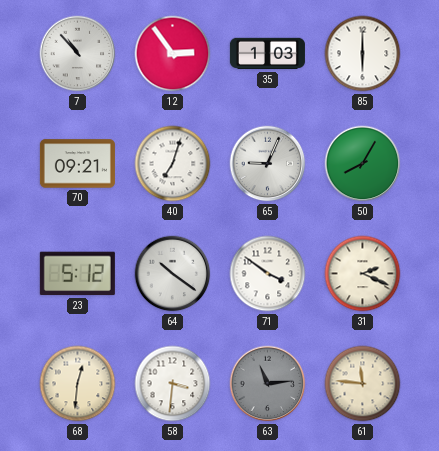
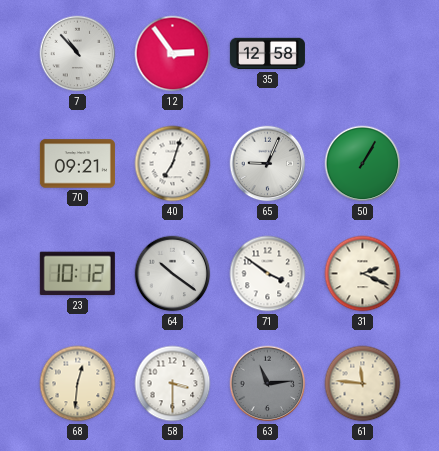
35: 1:03 -> 12:58
85: 6:00 -> none
50: 8:05 -> 1:05
23: 5:12 -> 10:12
58: 3:31 -> 3:30
